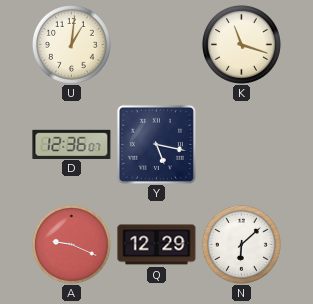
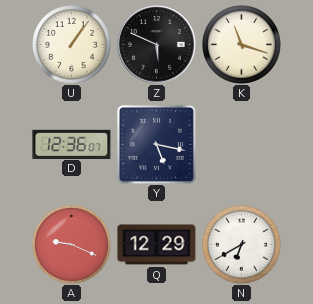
U: 1:01 -> 1:06
Z: none -> 5:49
N: 6:08 -> 6:40
